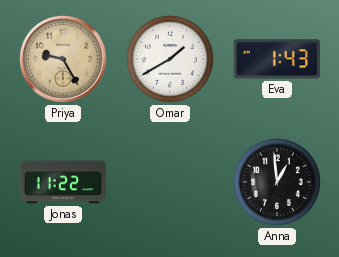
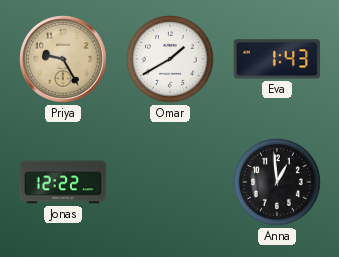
Jonas: 11:22 -> 12:22
